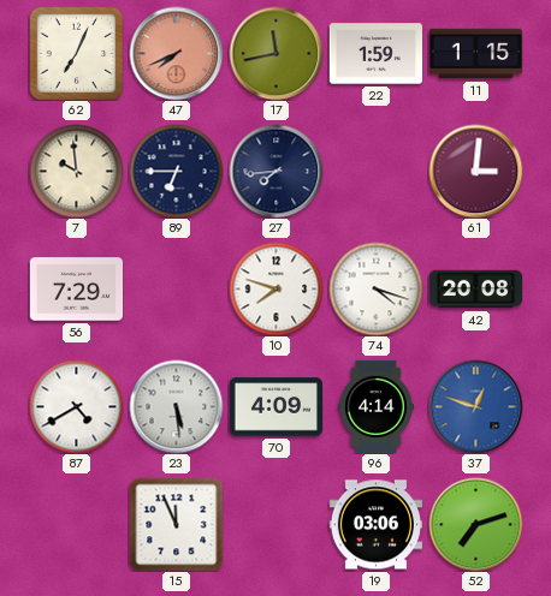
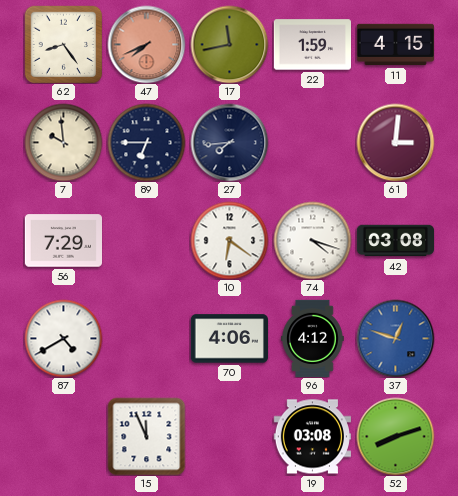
62: 7:04 -> 8:24
11: 1:15 -> 4:15
10: 7:48 -> 6:21
42: 20:08 -> 03:08
23: 5:29 -> none
70: 4:09 -> 4:06
96: 4:14 -> 4:12
19: 03:06 -> 03:08
52: 7:12 -> 8:12
